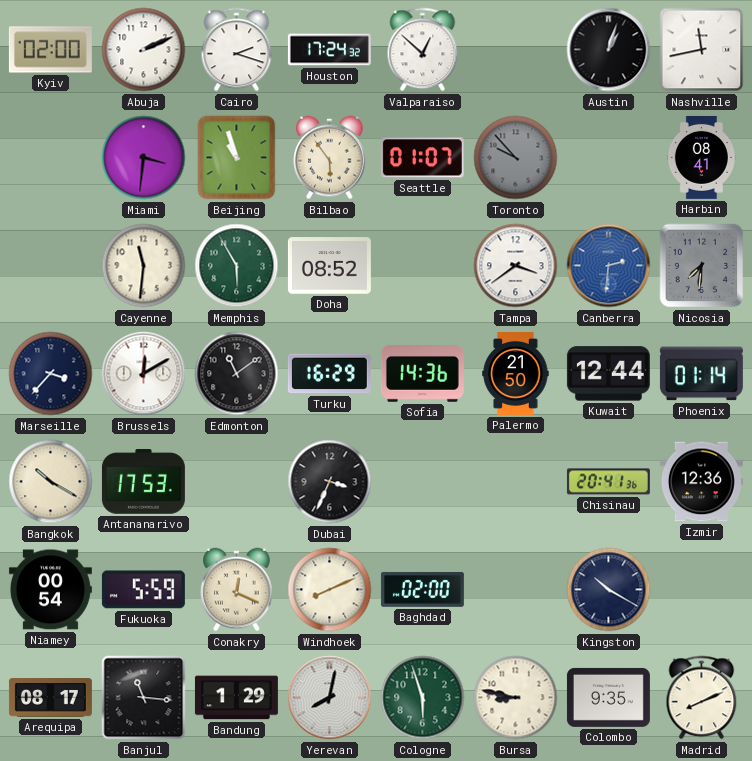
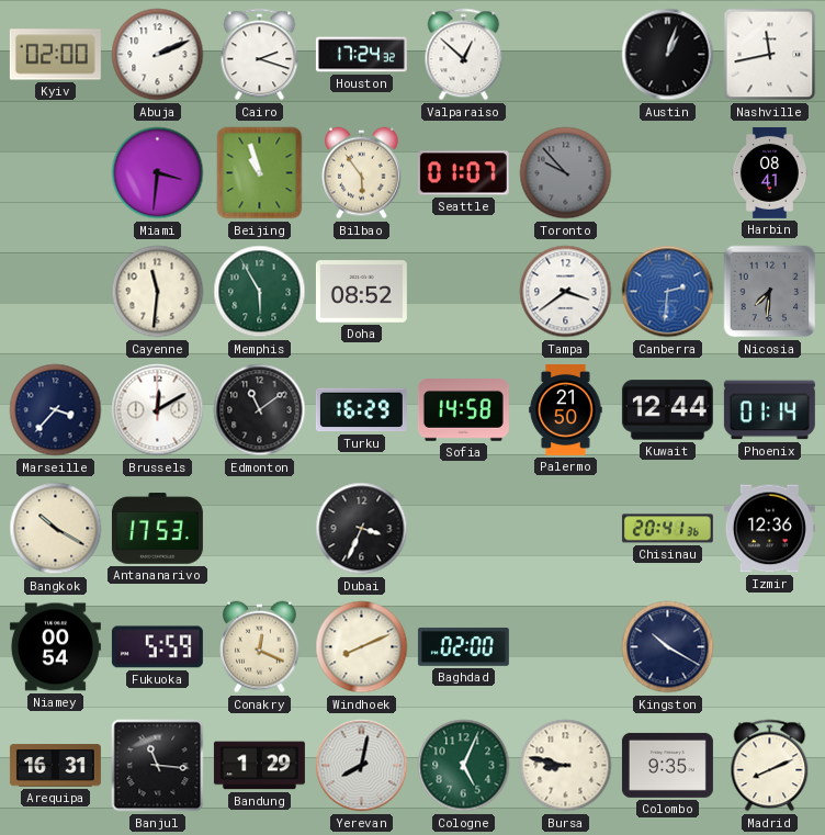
Sofia: 14:36 -> 14:58
Arequipa: 08:17 -> 16:31
Cologne: 5:57 -> 5:04
